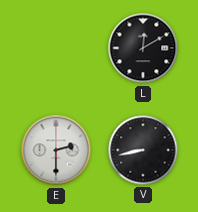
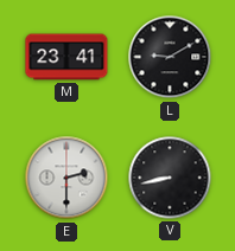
M: none -> 23:41
L: 12:10 -> 9:10
